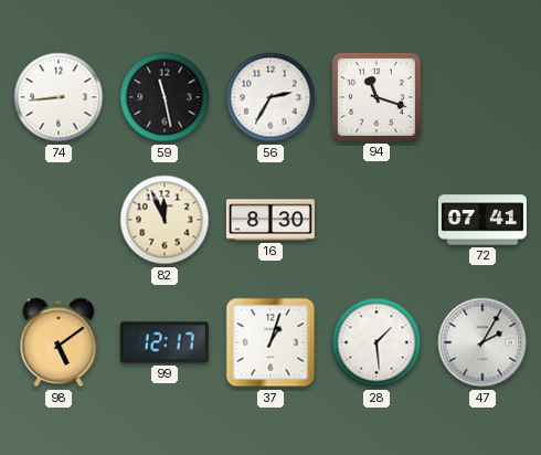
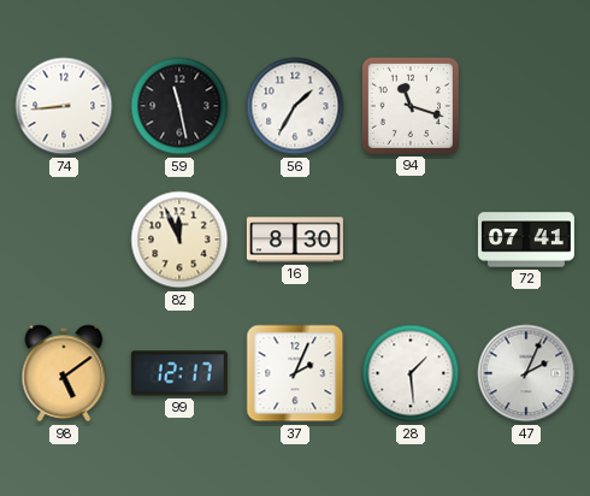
56: 2:35 -> 1:35
37: 1:03 -> 2:04
47: 2:05 -> 2:04
